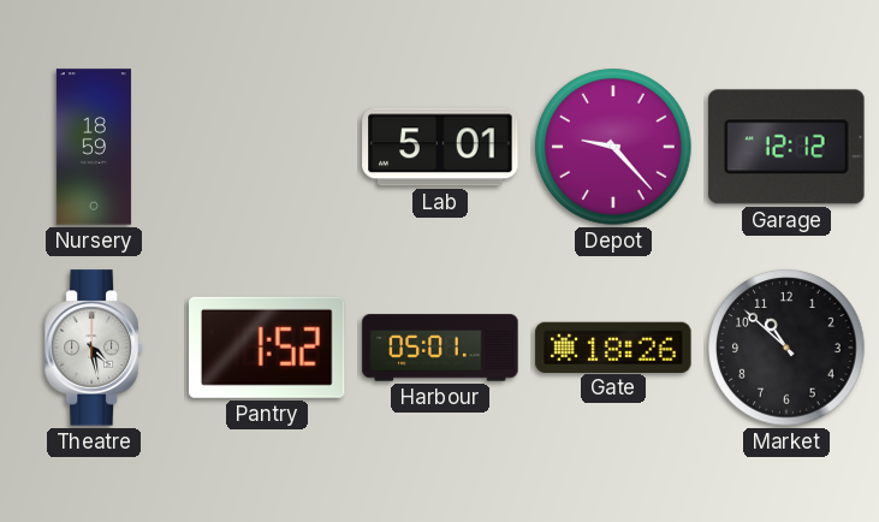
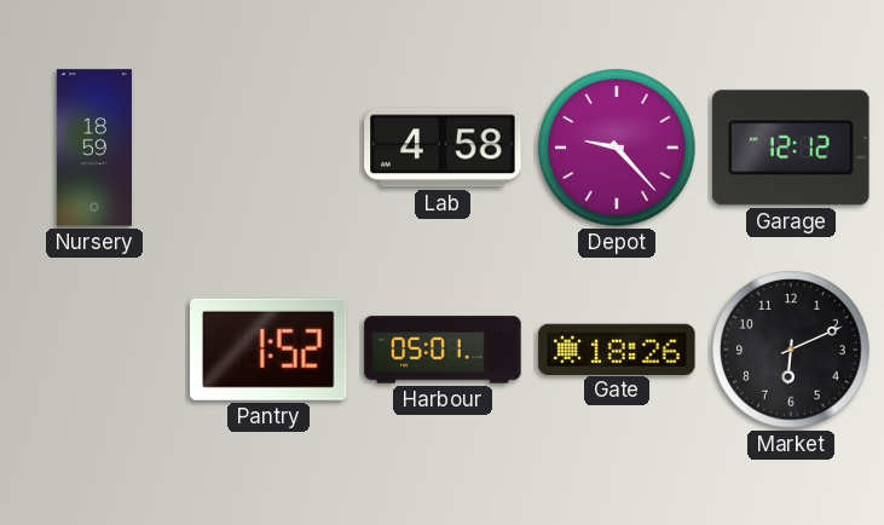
Lab: 5:01 -> 4:58
Theatre: 4:28 -> none
Market: 10:52 -> 6:11
